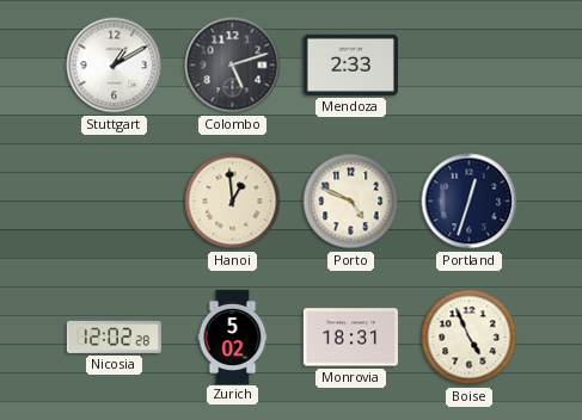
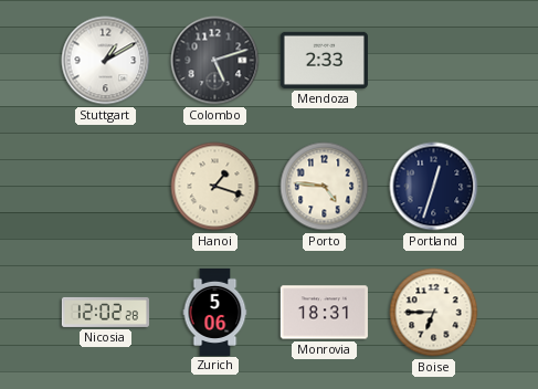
Hanoi: 12:59 -> 1:18
Porto: 4:49 -> 4:46
Zurich: 5:02 -> 5:06
Boise: 4:56 -> 6:45
